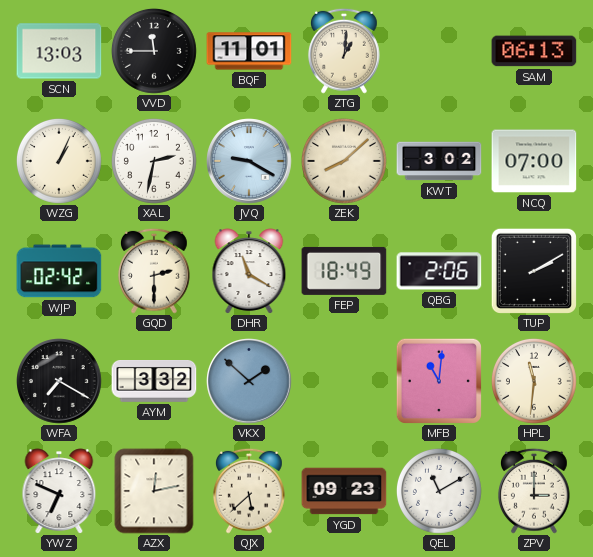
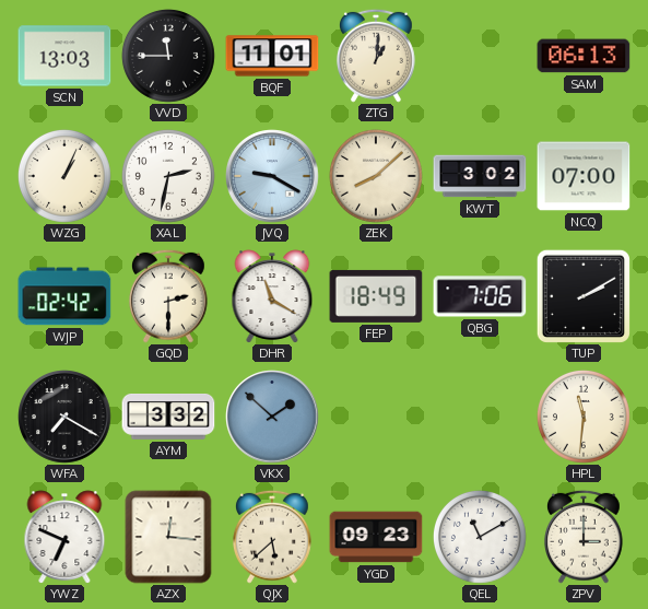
QBG: 2:06 -> 7:06
MFB: 11:01 -> none
AZX: 12:13 -> 12:16
